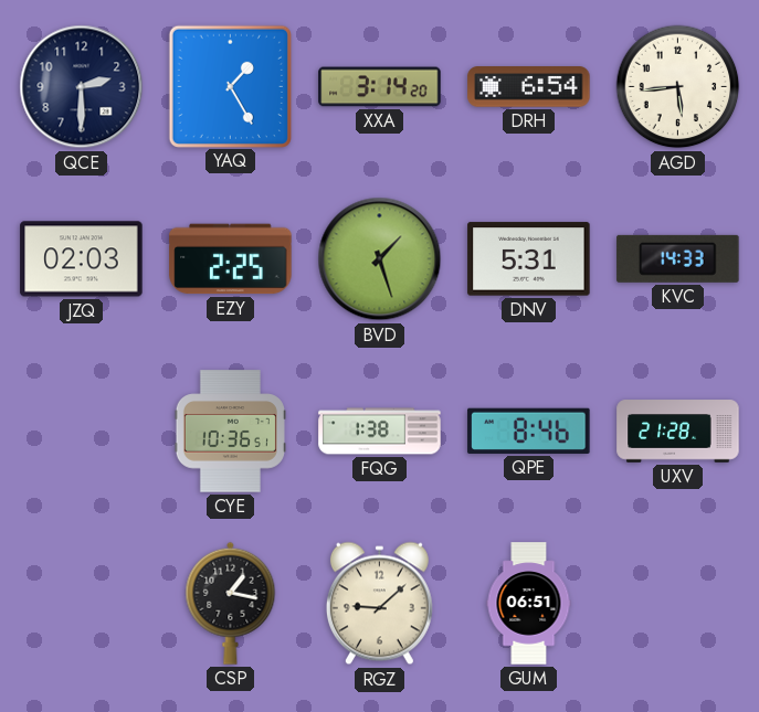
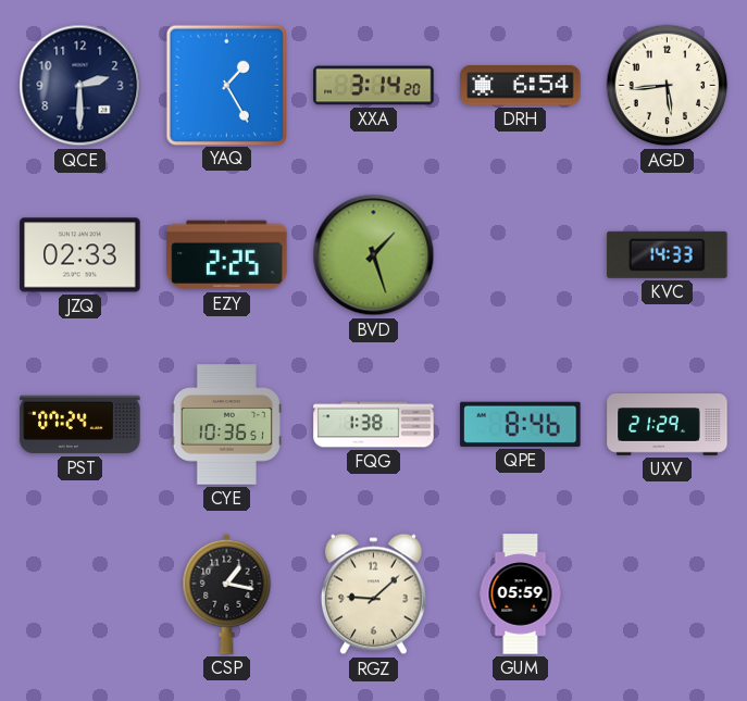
JZQ: 02:03 -> 02:33
DNV: 5:31 -> none
PST: none -> 07:24
UXV: 21:28 -> 21:29
GUM: 06:51 -> 05:59
